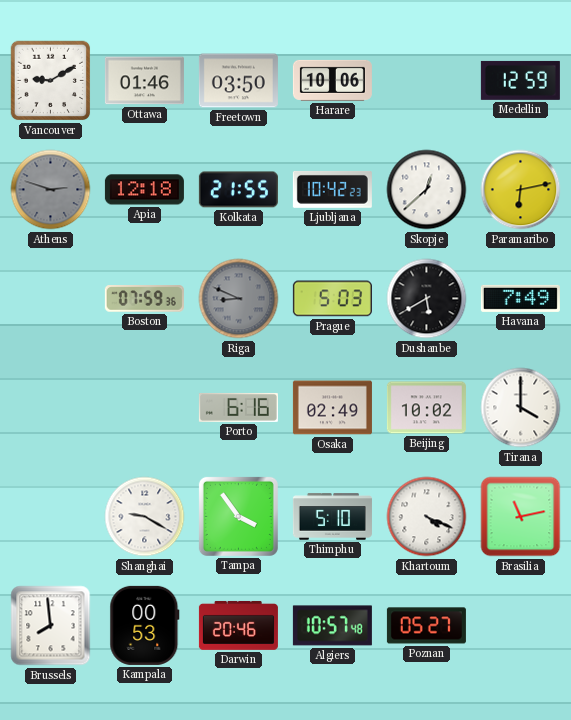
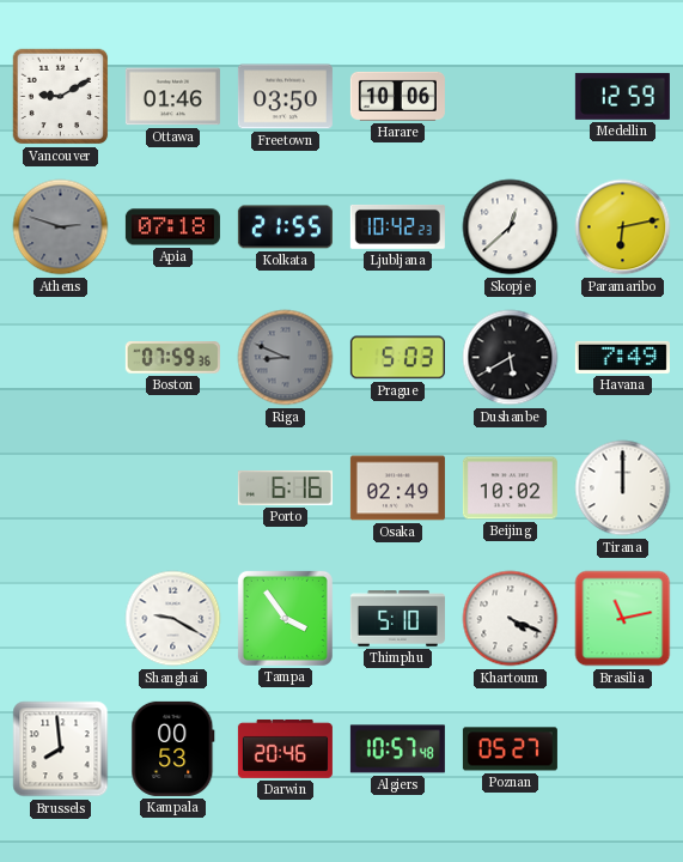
Apia: 12:18 -> 07:18
Tirana: 4:00 -> 12:00
